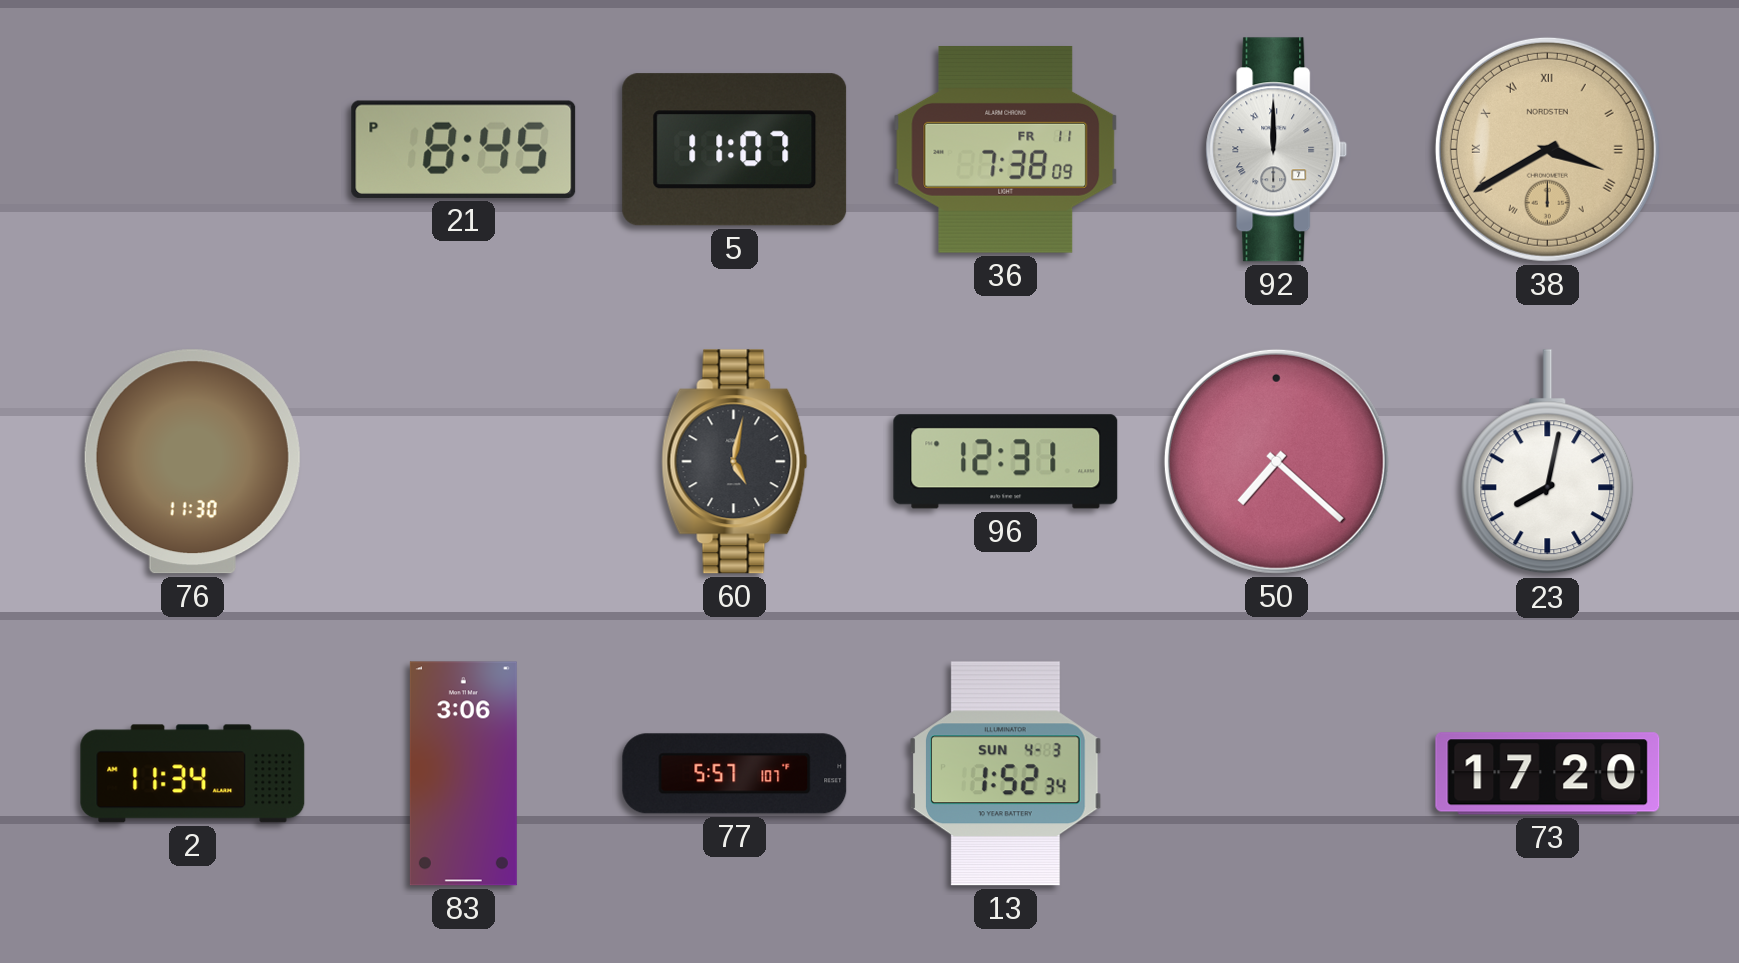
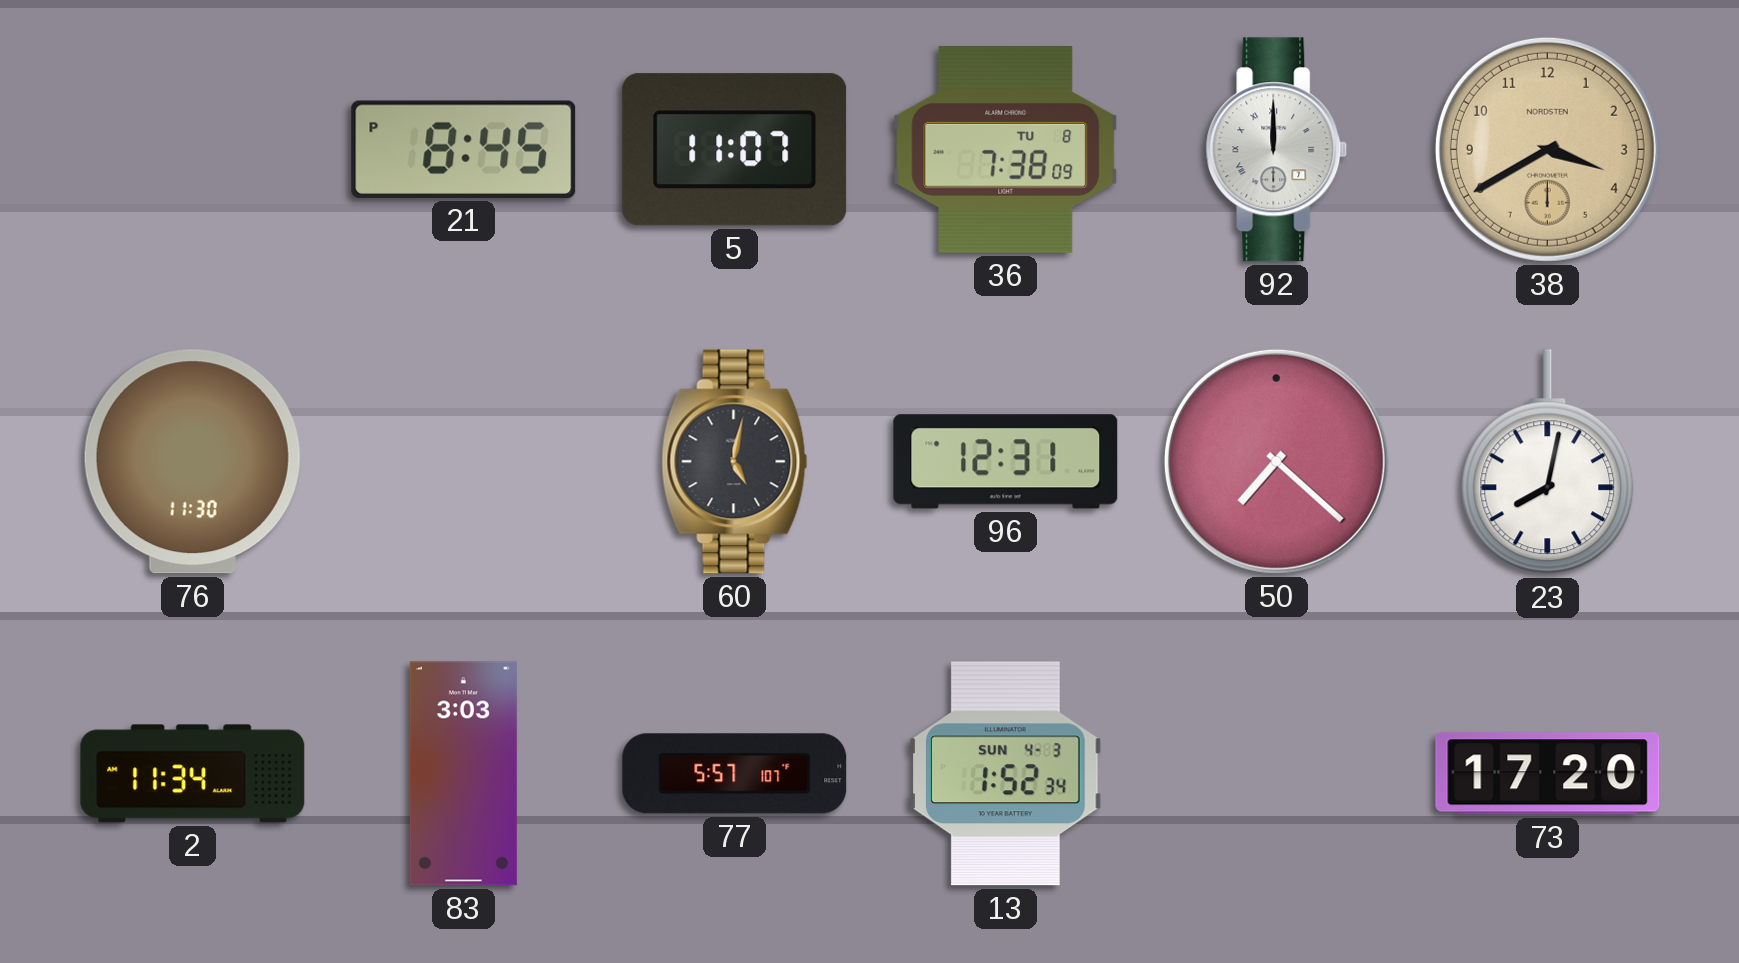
36 date: FR 11 -> TU 8
38 numerals: Roman -> Arabic
83: 3:06 -> 3:03
